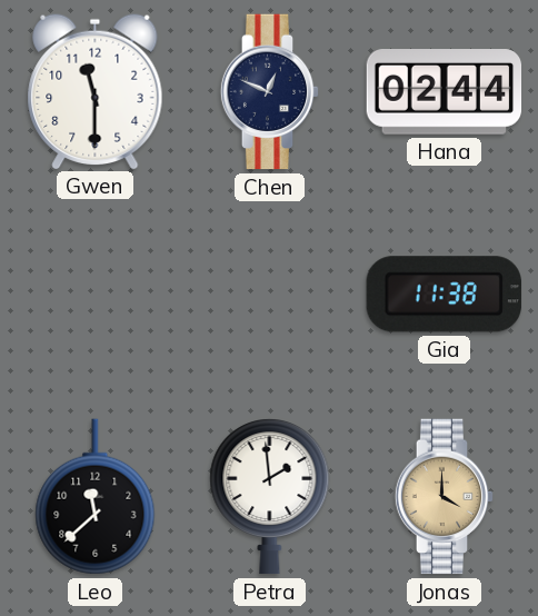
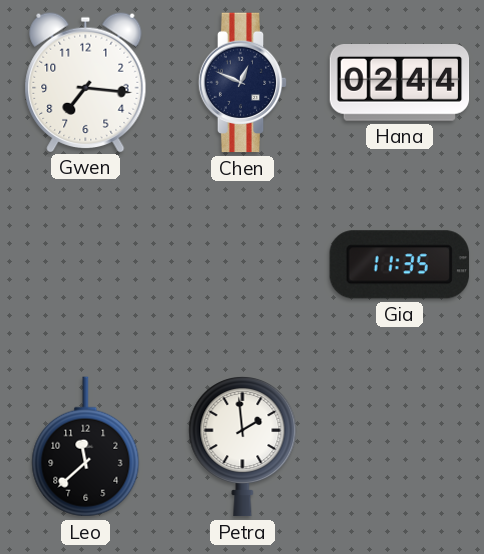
Gwen: 11:30 -> 7:16
Gia: 11:38 -> 11:35
Jonas: 4:00 -> none
